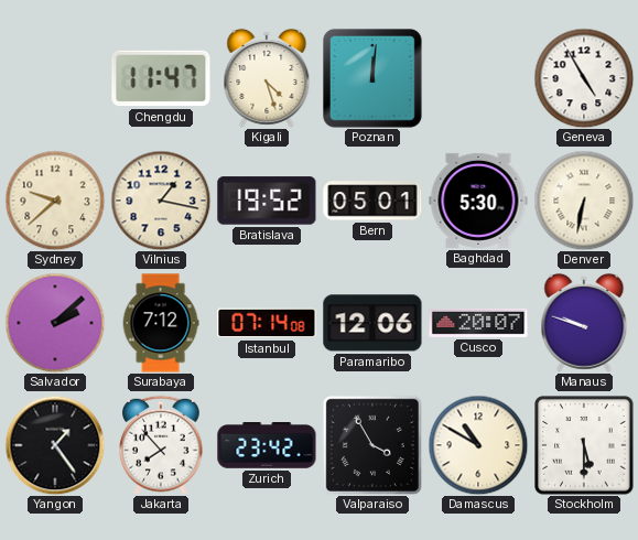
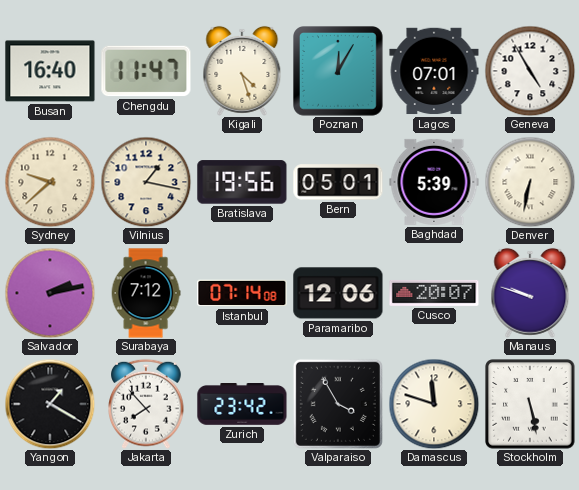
Busan: none -> 16:40
Poznan: 12:01 -> 12:05
Lagos: none -> 07:01
Bratislava: 19:52 -> 19:56
Baghdad: 5:30 -> 5:39
Salvador: 2:08 -> 2:13
Yangon: 1:24 -> 1:20
Damascus: 10:50 -> 11:48
Stockholm: 5:30 -> 5:28
